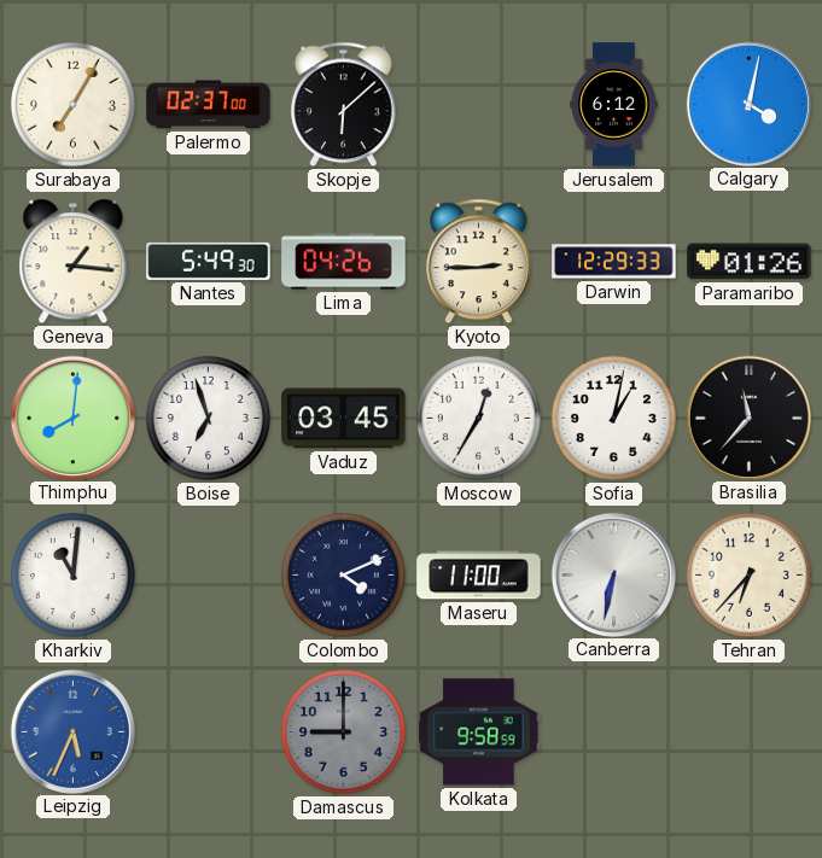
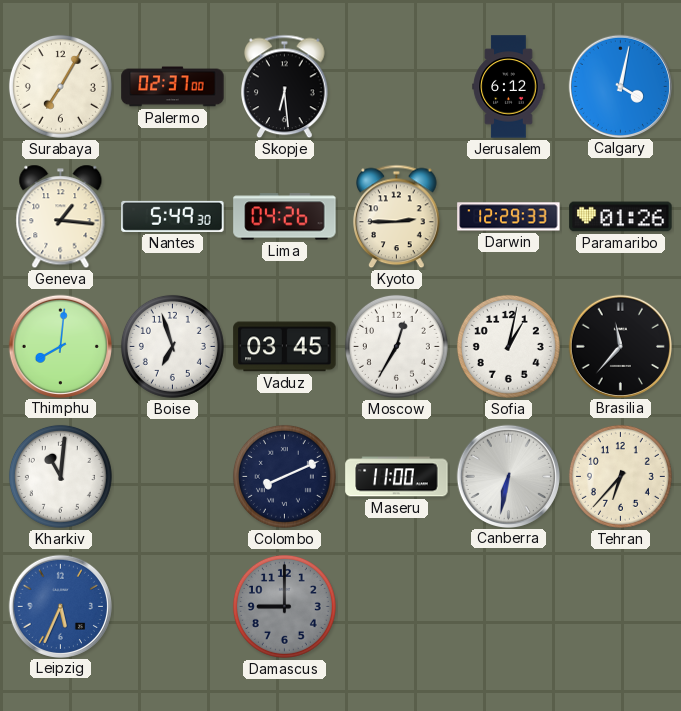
Skopje: 6:08 -> 6:29
Colombo: 4:11 -> 8:11
Kolkata: 9:58 -> none
